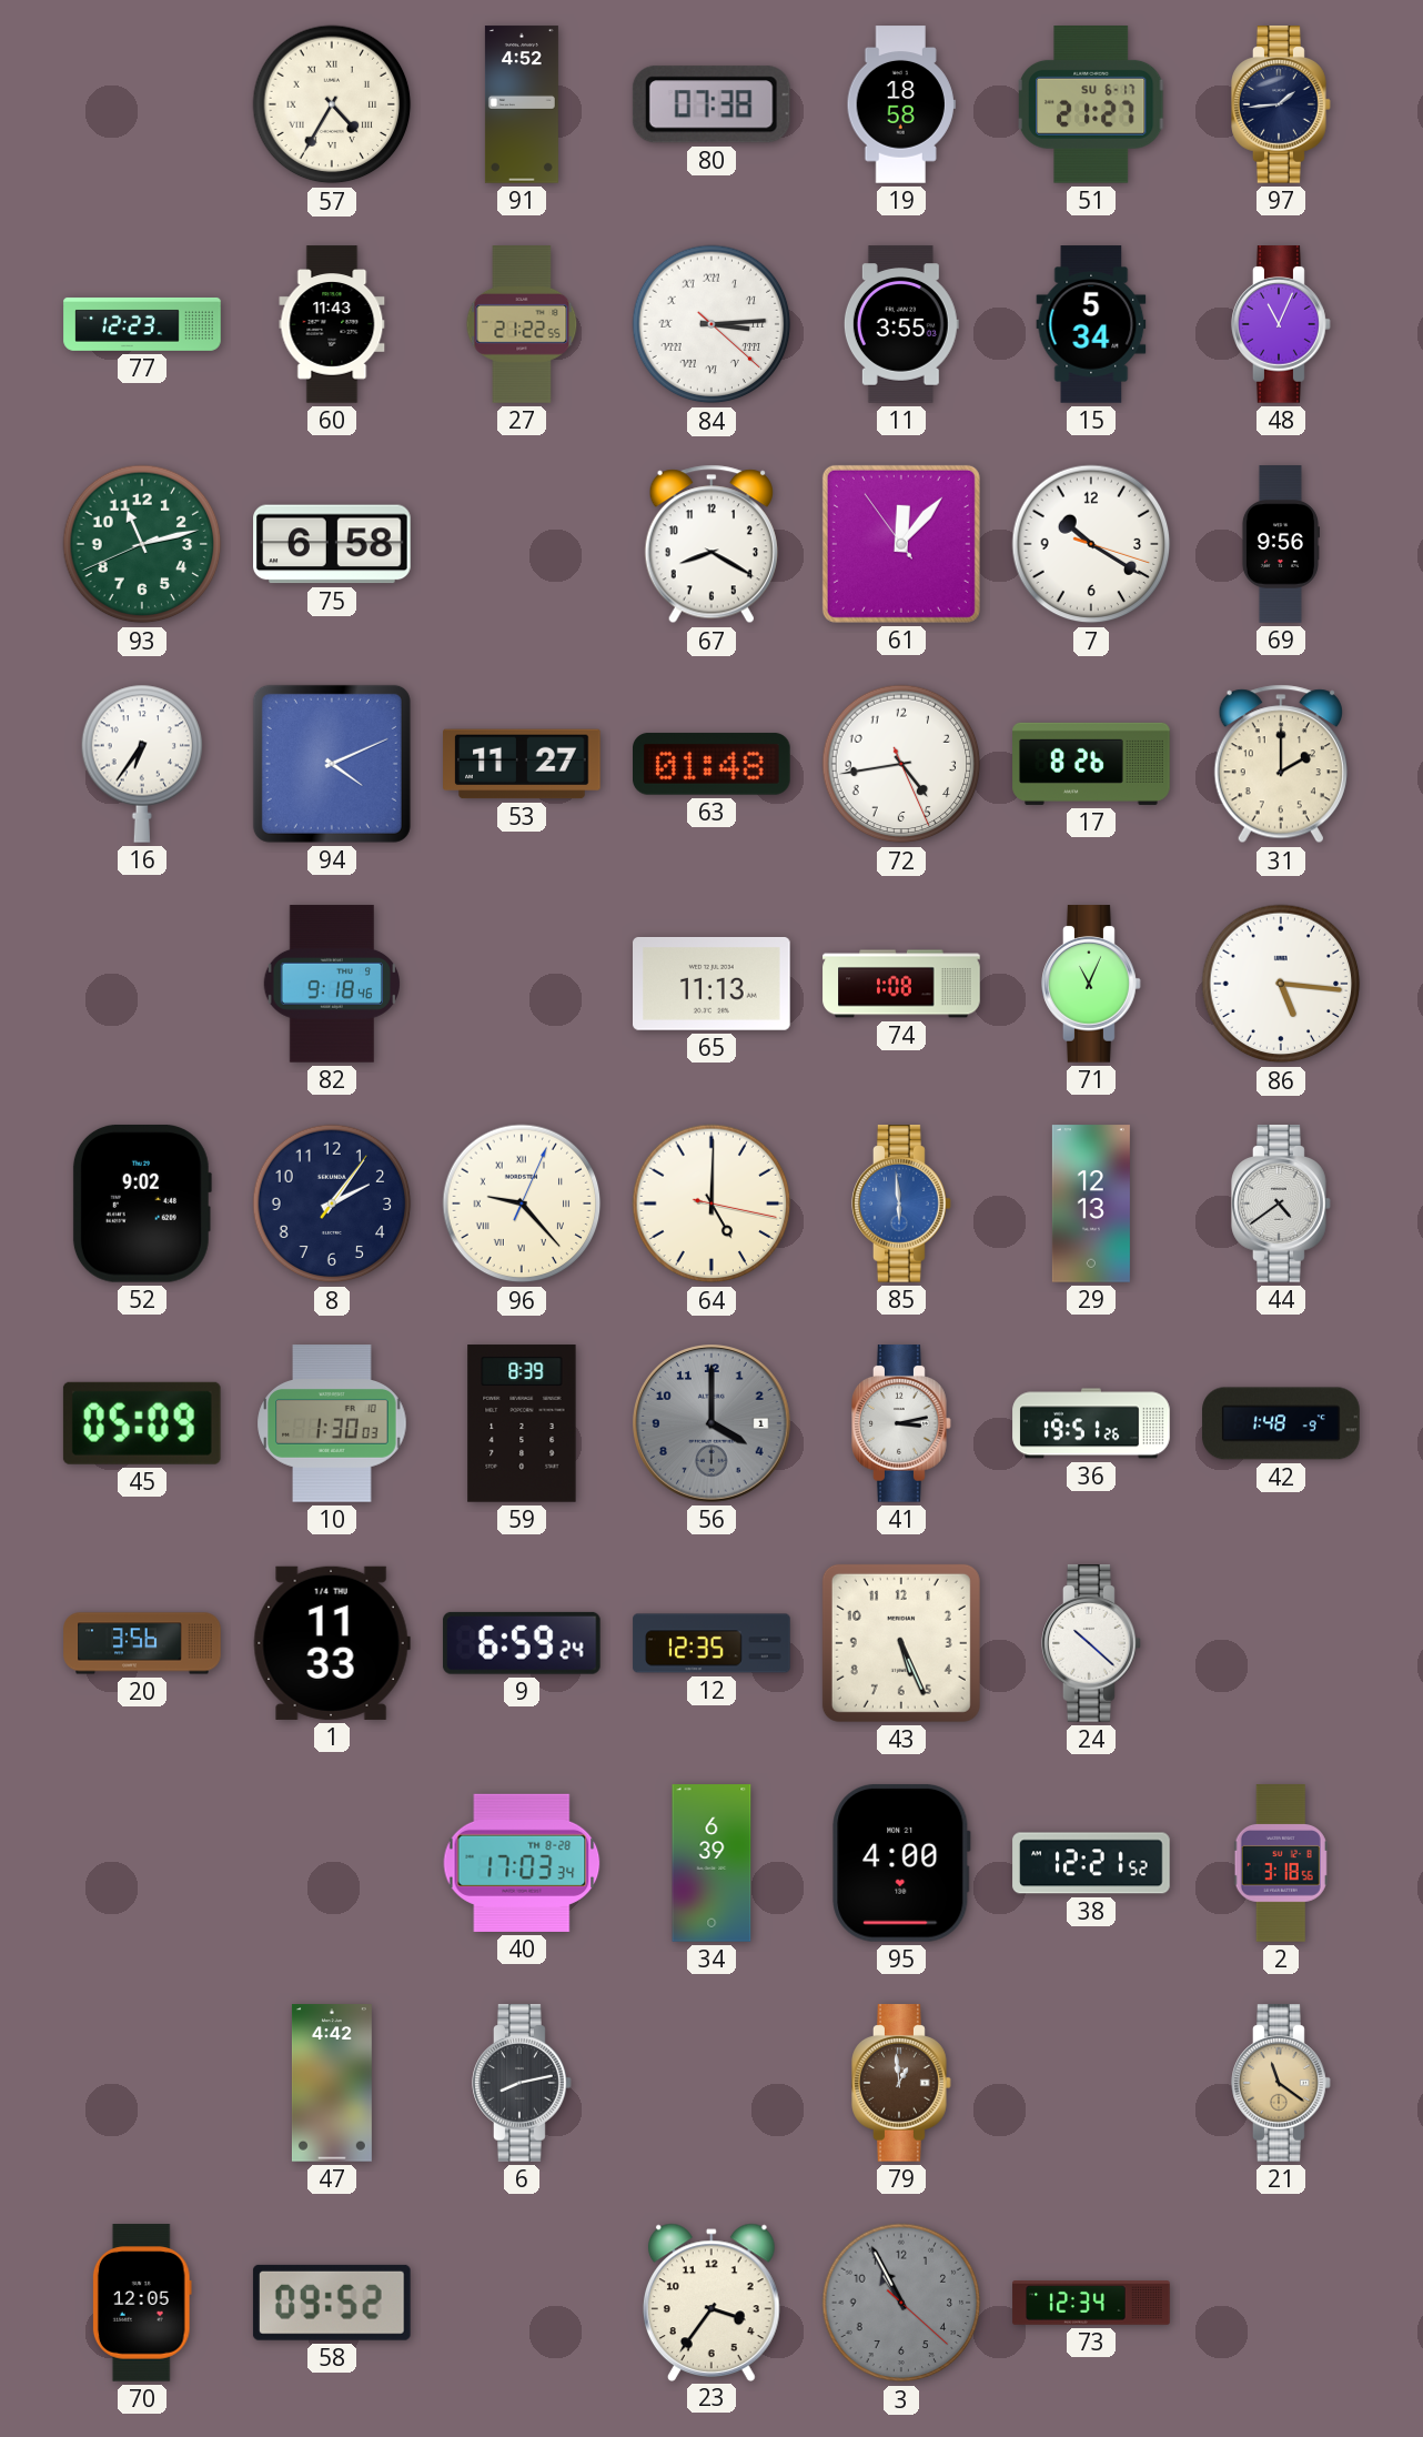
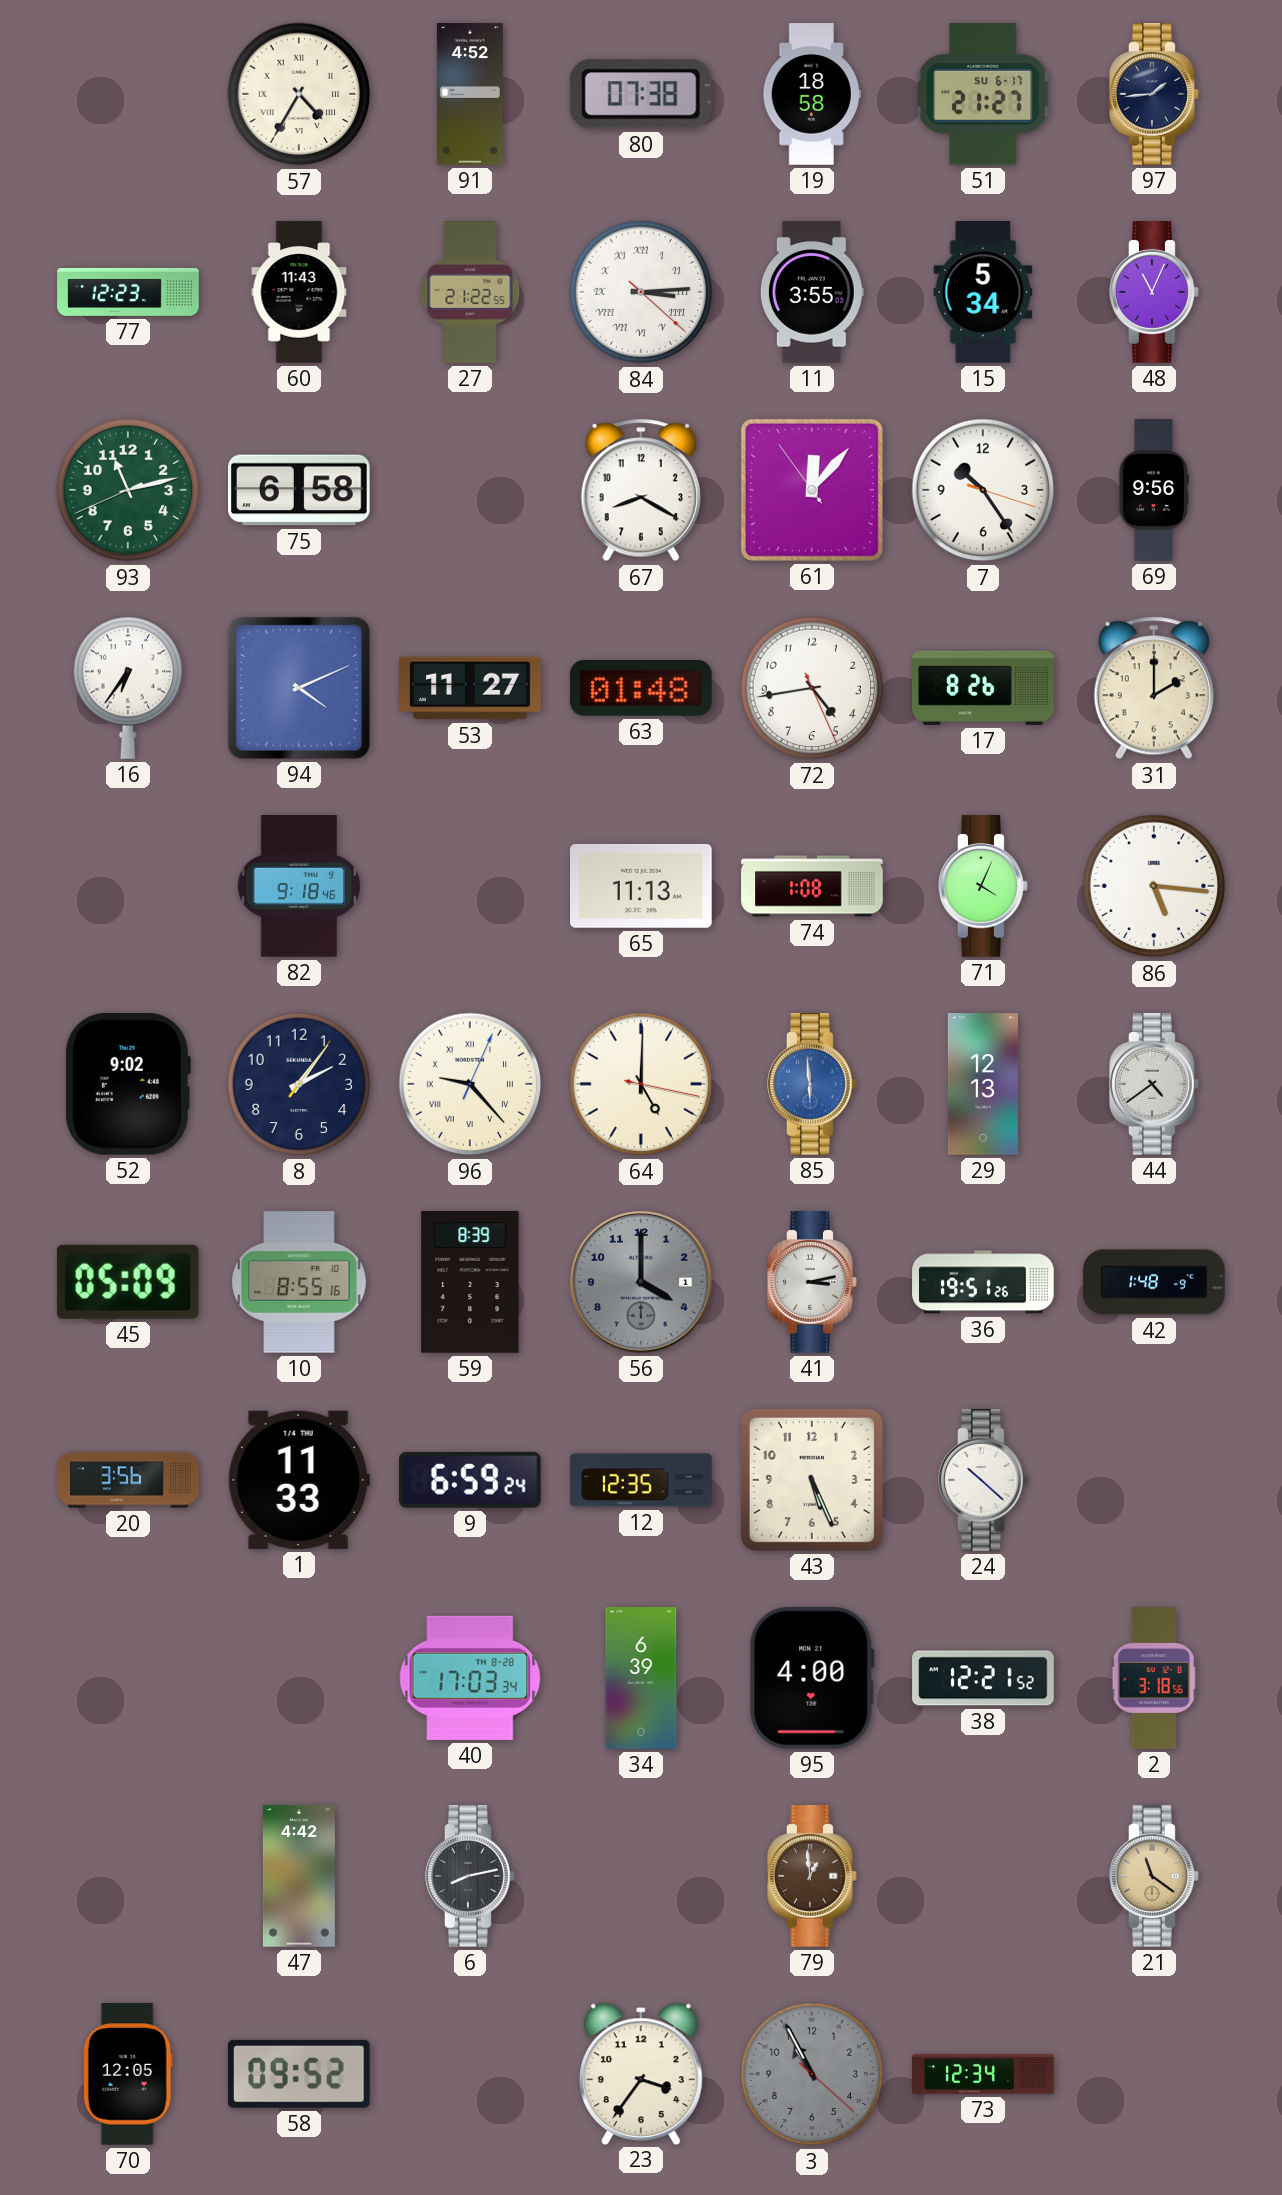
7: 10:20 -> 10:24
71: 11:04 -> 4:04
10: 1:30 -> 8:55
